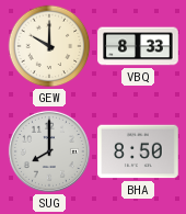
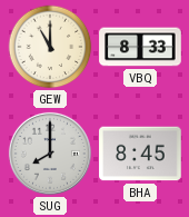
GEW: 10:00 -> 11:00
BHA: 8:50 -> 8:45
